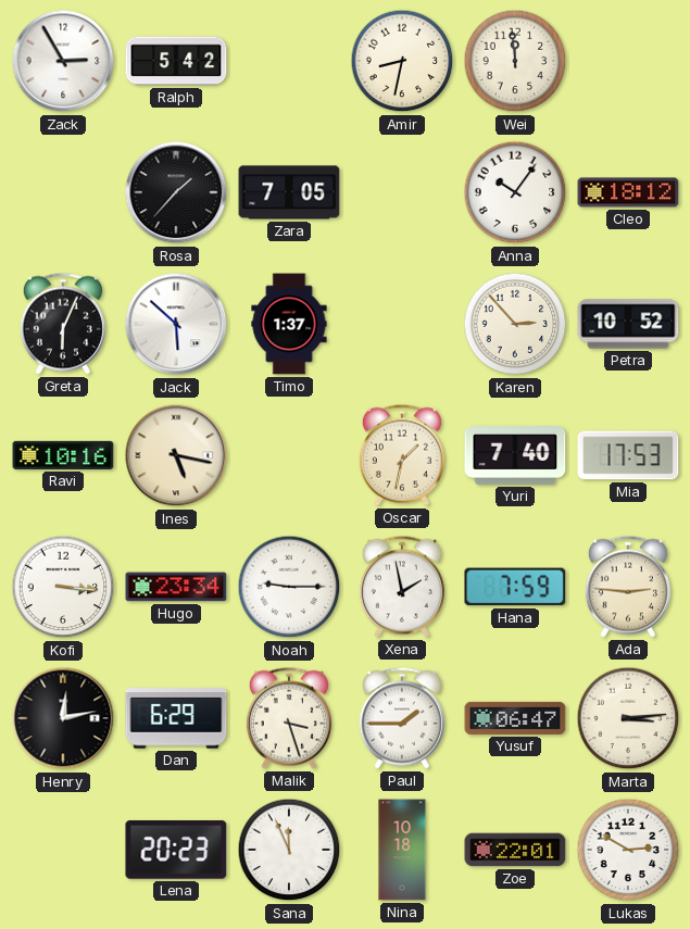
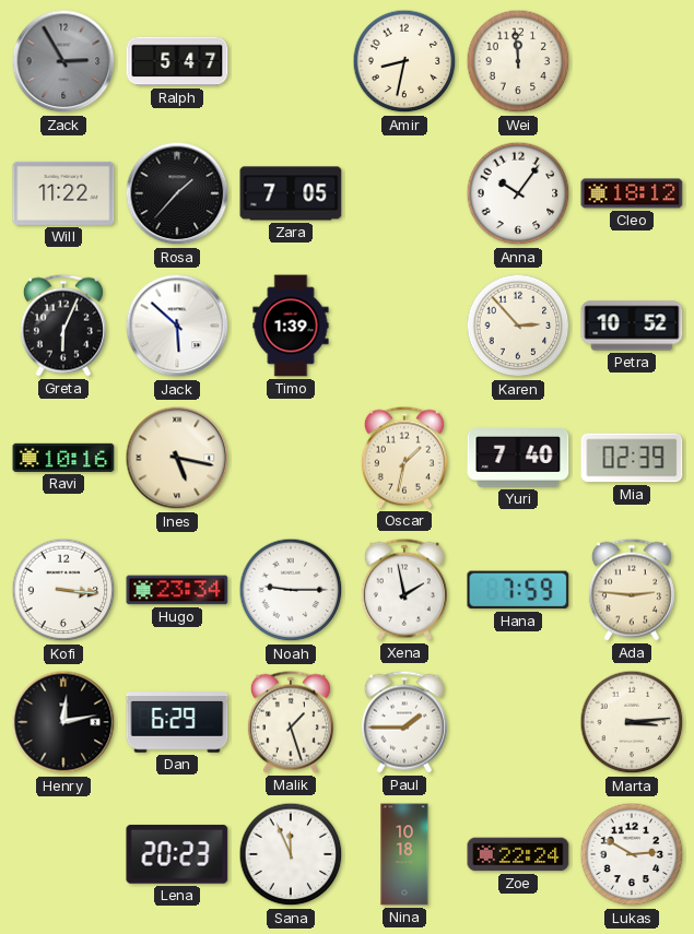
Zack dial: white -> grey
Ralph: 5:42 -> 5:47
Will: none -> 11:22
Timo: 1:37 -> 1:39
Mia: 17:53 -> 02:39
Malik: 3:27 -> 1:27
Yusuf: 06:47 -> none
Zoe: 22:01 -> 22:24
